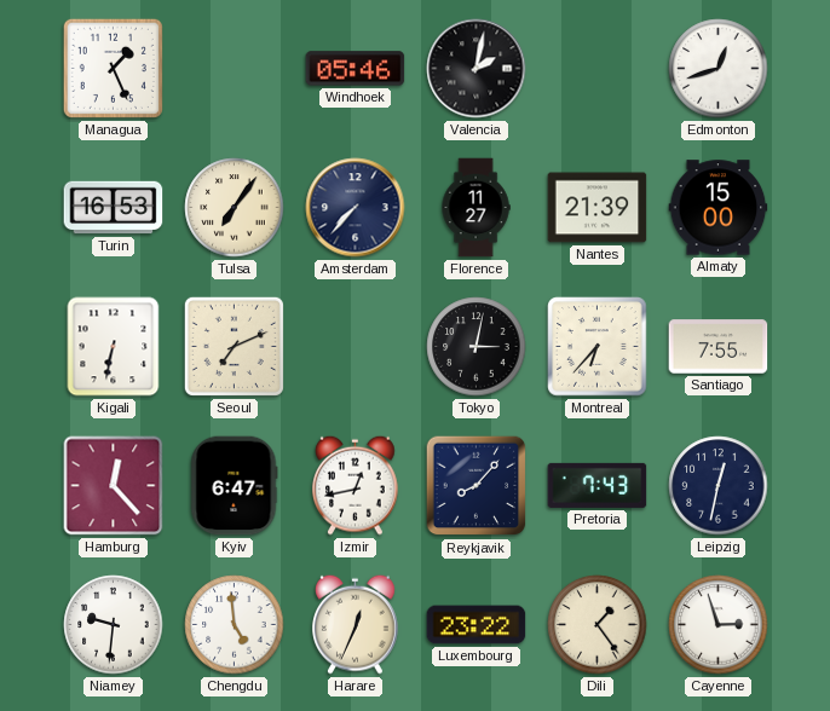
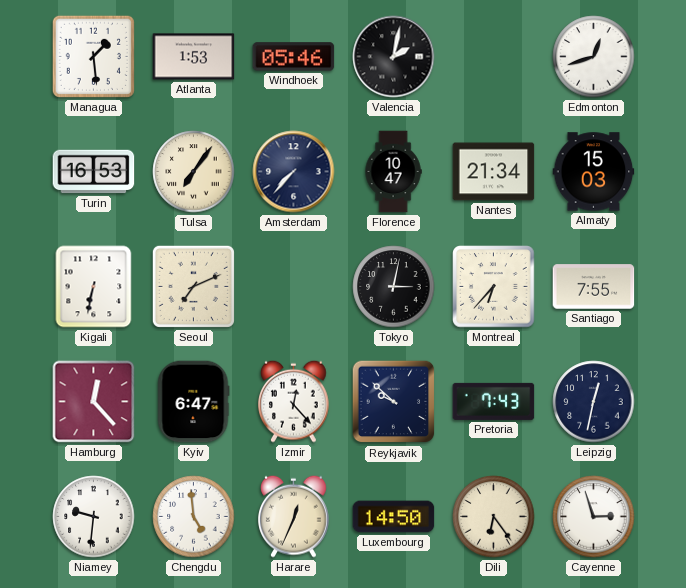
Managua: 1:26 -> 1:29
Atlanta: none -> 1:53
Florence: 11:27 -> 10:47
Nantes: 21:39 -> 21:34
Almaty: 15:00 -> 15:03
Izmir: 12:43 -> 12:23
Reykjavik: 8:07 -> 9:52
Luxembourg: 23:22 -> 14:50
Dili: 1:24 -> 6:24
